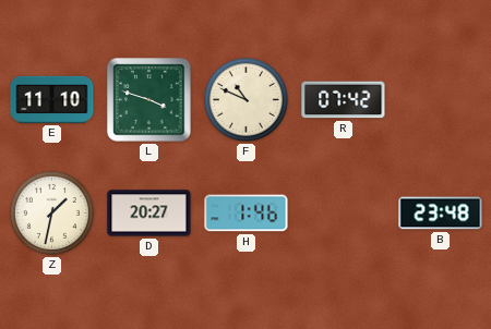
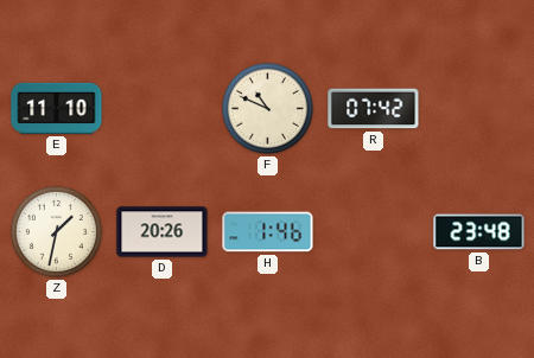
L: 3:48 -> none
D: 20:27 -> 20:26
